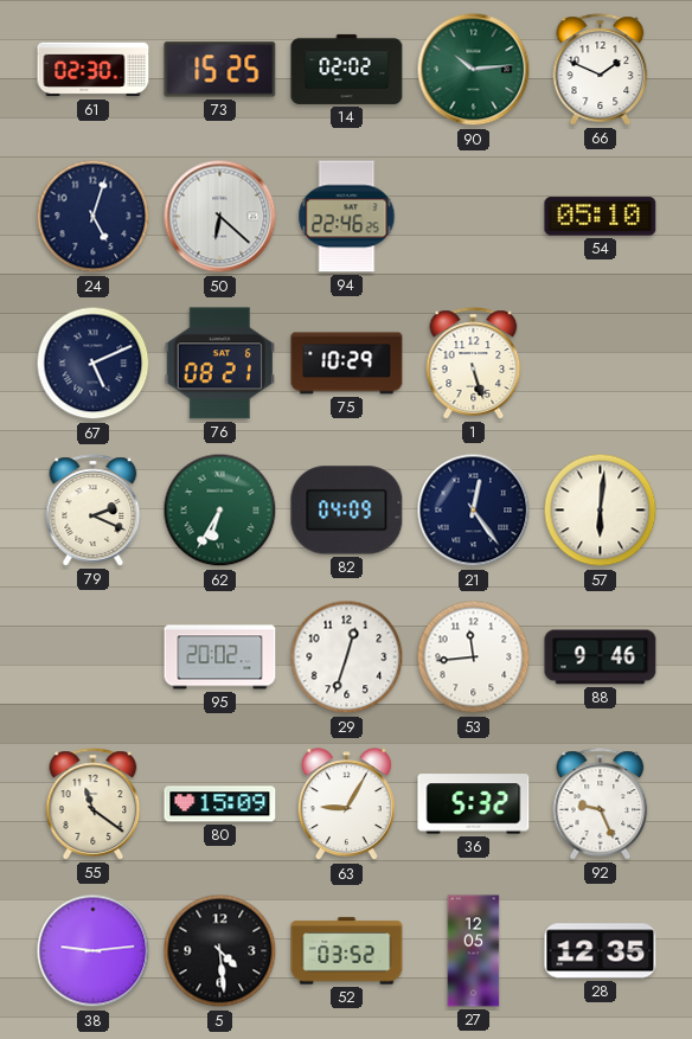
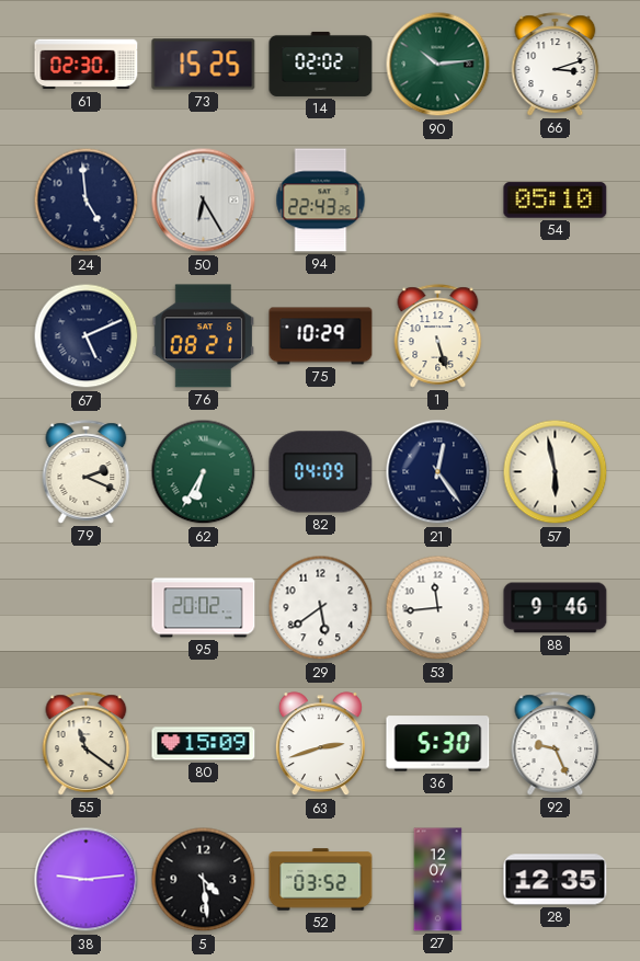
66: 1:49 -> 3:12
24: 5:03 -> 4:59
50: 6:22 -> 6:25
94: 22:46 -> 22:43
57: 6:01 -> 5:58
29: 12:33 -> 5:39
63: 9:05 -> 2:42
36: 5:32 -> 5:30
27: 12:05 -> 12:07
